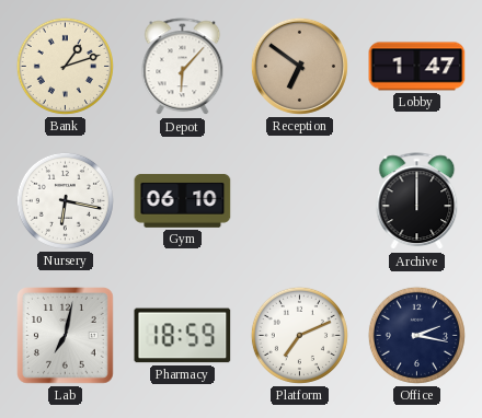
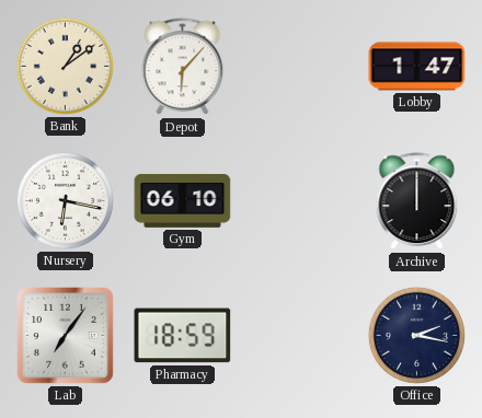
Bank: 1:12 -> 1:09
Reception: 6:51 -> none
Lab: 7:02 -> 7:06
Platform: 7:11 -> none
